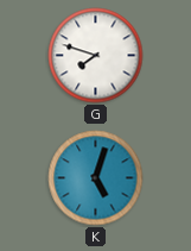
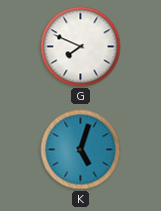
G: 7:48 -> 7:49
